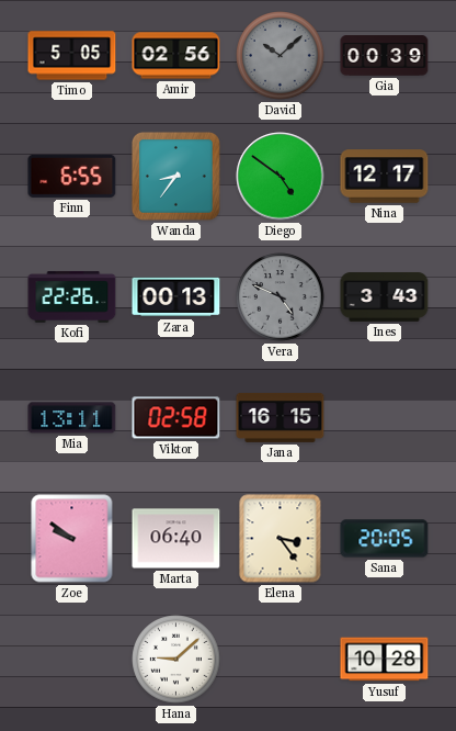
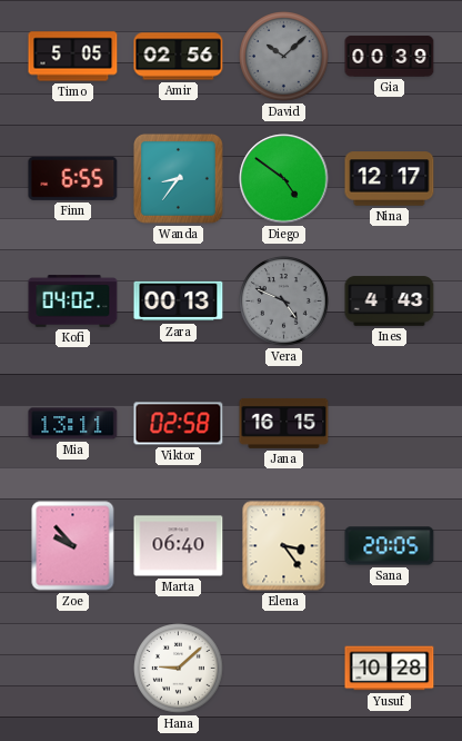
Kofi: 22:26 -> 04:02
Ines: 3:43 -> 4:43
Zoe: 9:51 -> 9:53
